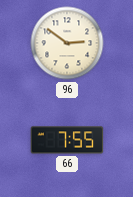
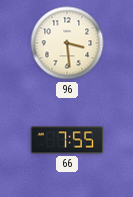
96: 2:51 -> 3:29
